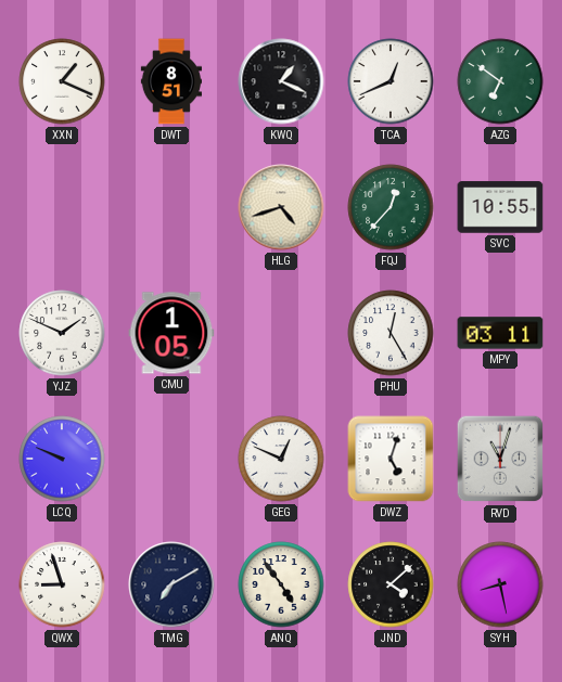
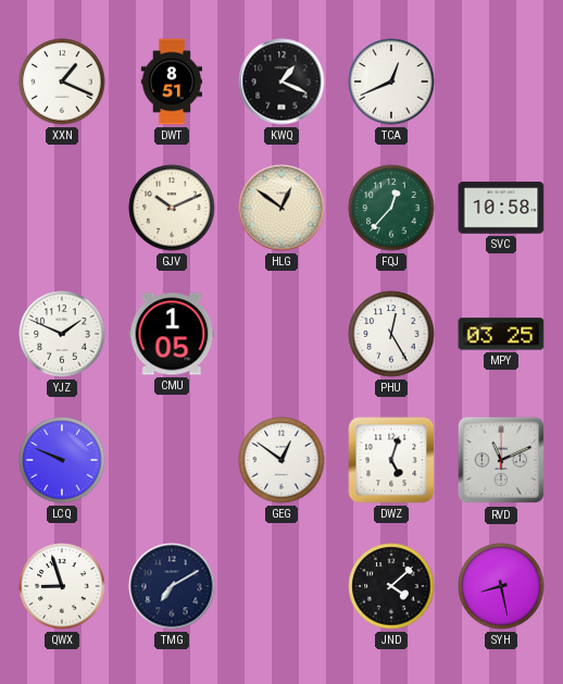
AZG: 6:51 -> none
GJV: none -> 10:11
HLG: 4:42 -> 12:51
SVC: 10:55 -> 10:58
MPY: 03:11 -> 03:25
GEG: 12:49 -> 12:51
RVD: 11:03 -> 11:11
ANQ: 4:54 -> none
